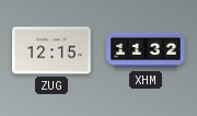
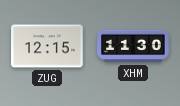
XHM: 11:32 -> 11:30
